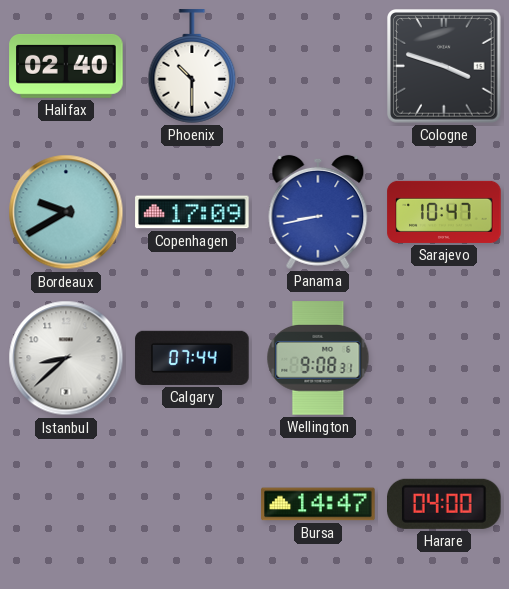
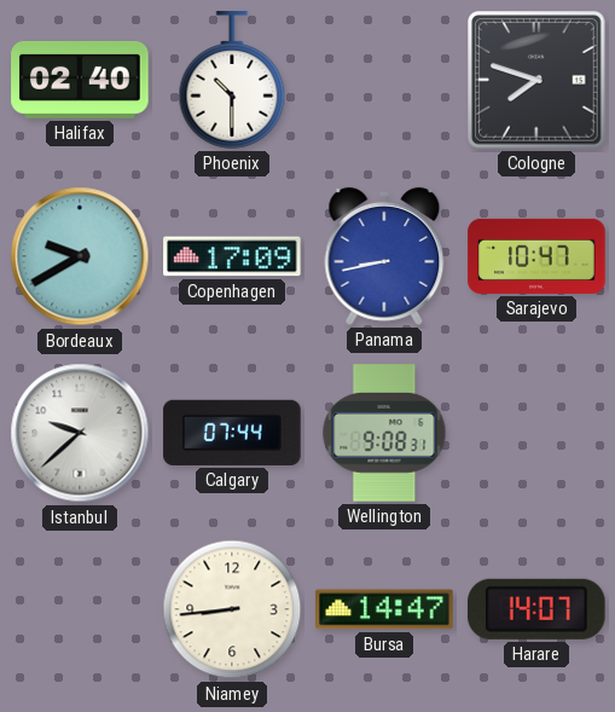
Cologne: 3:48 -> 7:48
Istanbul: 8:38 -> 9:38
Niamey: none -> 8:44
Harare: 04:00 -> 14:07
